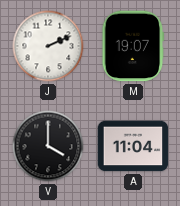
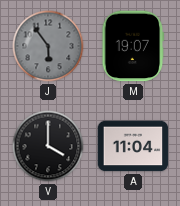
J: 2:11 -> 5:54
J dial: white -> grey
